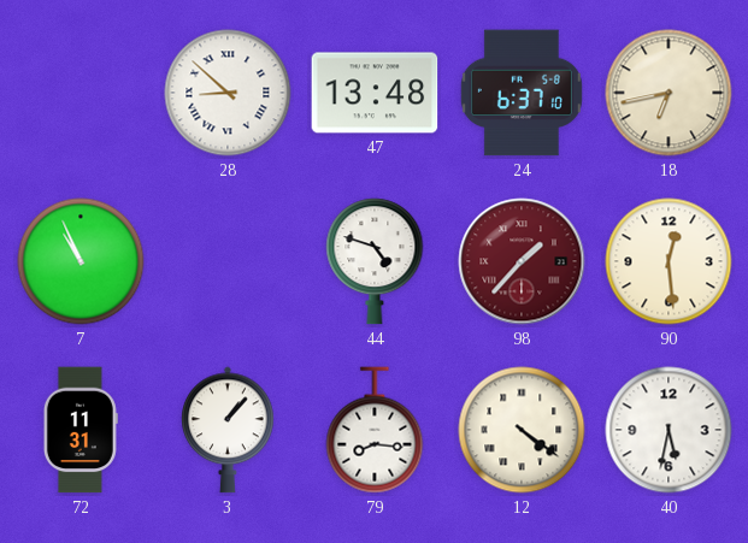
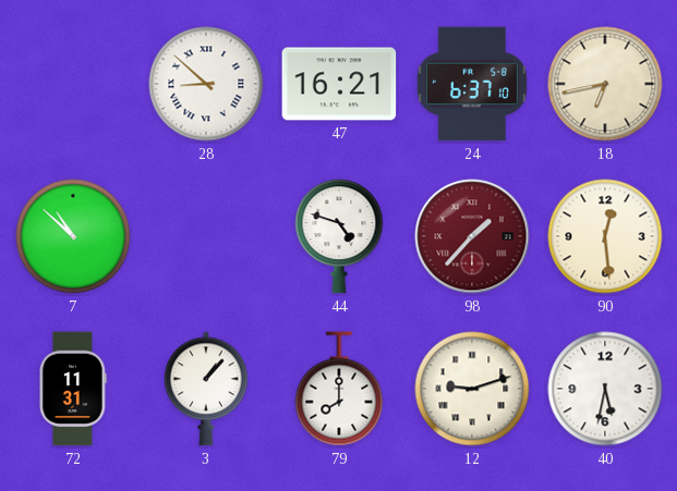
47: 13:48 -> 16:21
7: 10:56 -> 10:52
79: 8:16 -> 8:00
12: 4:21 -> 9:12
